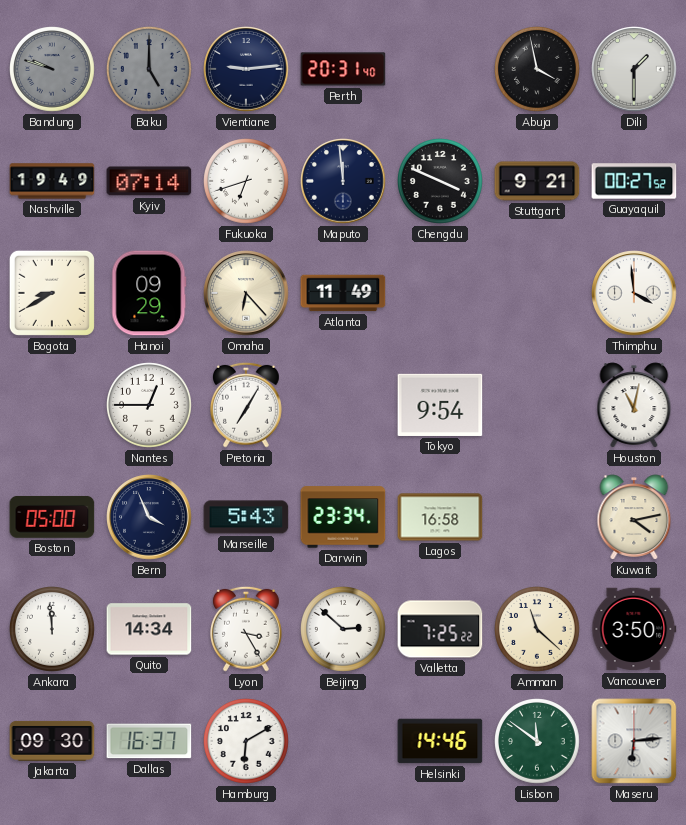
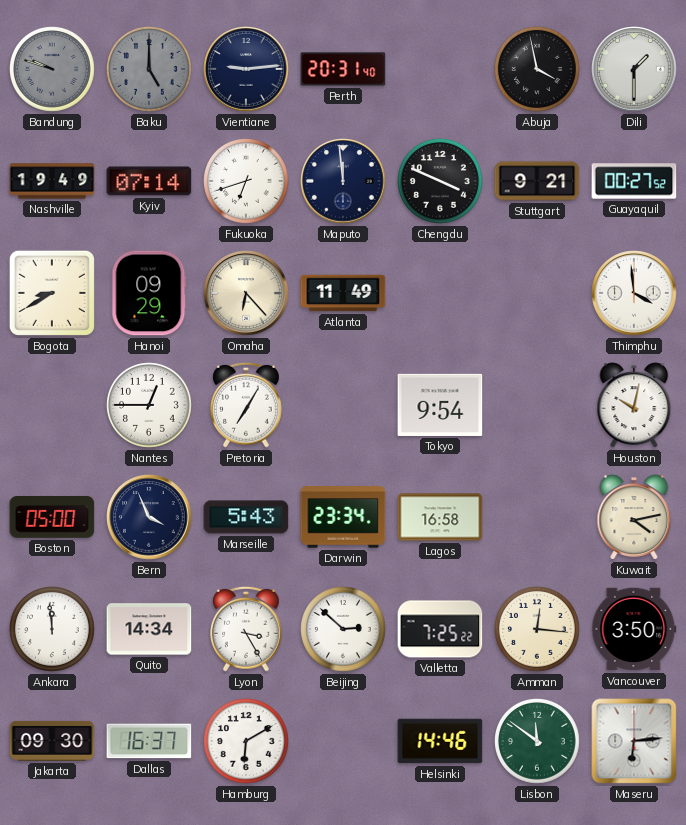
Houston: 11:02 -> 10:02
Amman: 11:22 -> 12:16
